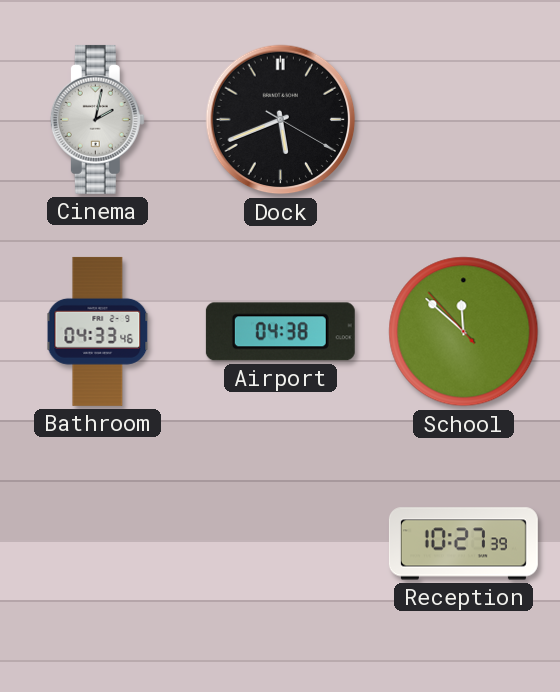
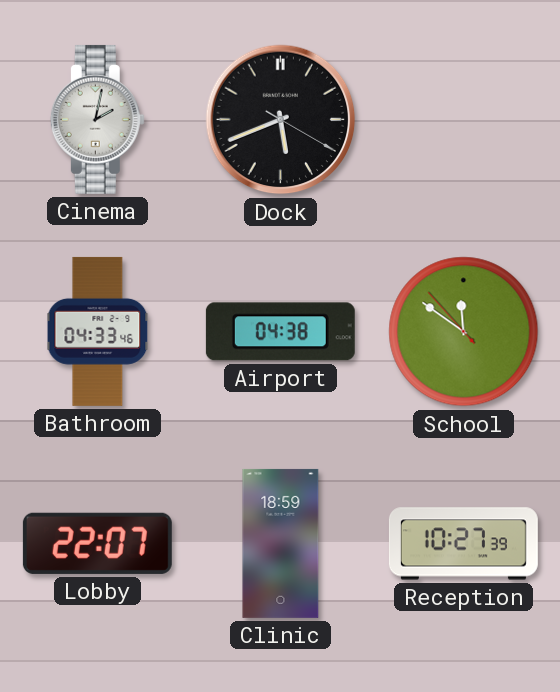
School: 11:51 -> 11:50
Lobby: none -> 22:07
Clinic: none -> 18:59
